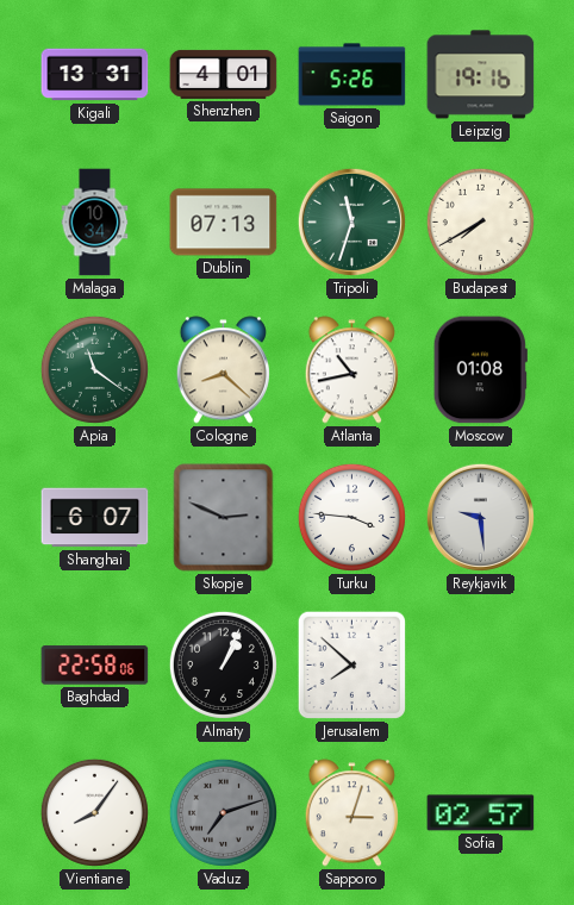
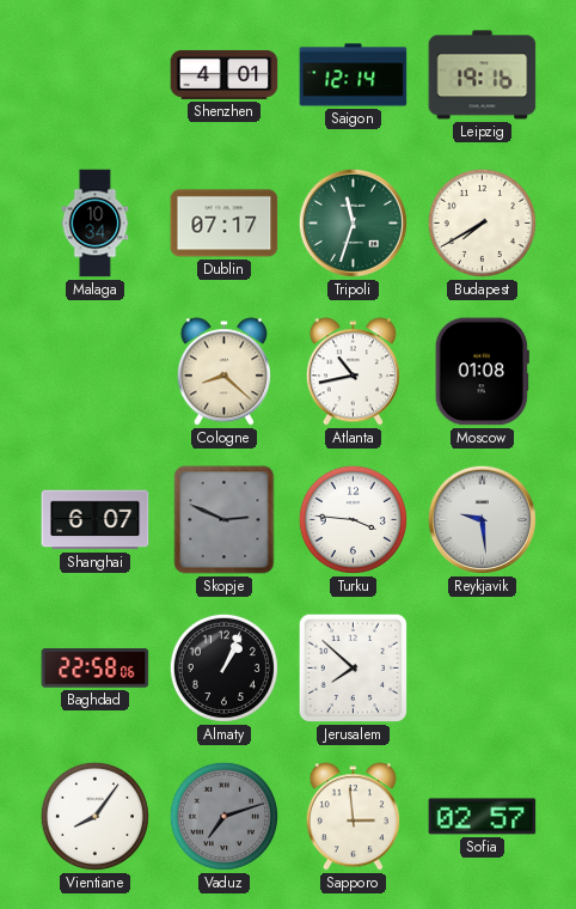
Kigali: 13:31 -> none
Saigon: 5:26 -> 12:14
Dublin: 07:13 -> 07:17
Apia: 11:21 -> none
Sapporo: 3:03 -> 2:59
